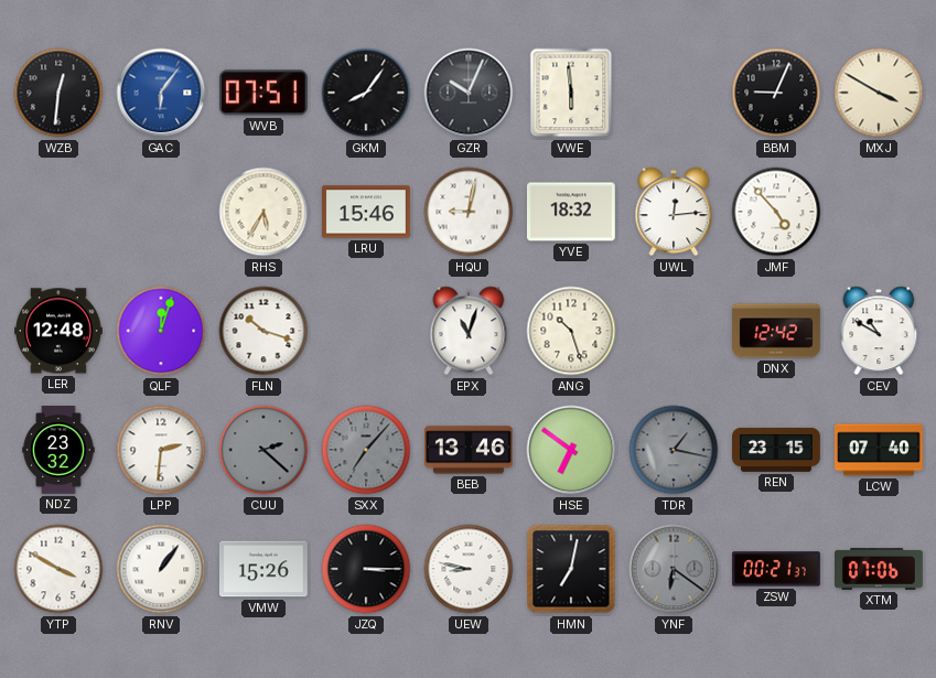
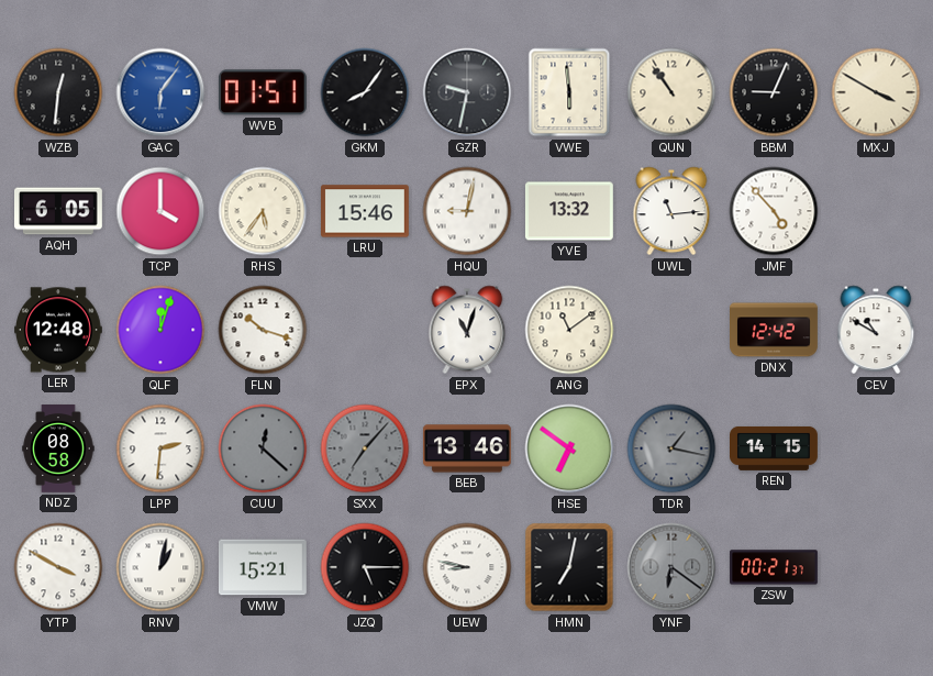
WVB: 07:51 -> 01:51
GZR: 10:04 -> 9:32
QUN: none -> 10:54
AQH: none -> 6:05
TCP: none -> 4:00
RHS: 5:35 -> 5:36
YVE: 18:32 -> 13:32
UWL: 12:14 -> 11:14
ANG: 10:27 -> 11:09
NDZ: 23:32 -> 08:58
CUU: 2:22 -> 12:22
REN: 23:15 -> 14:15
LCW: 07:40 -> none
RNV: 1:06 -> 1:02
VMW: 15:26 -> 15:21
JZQ: 3:15 -> 5:15
XTM: 07:06 -> none
